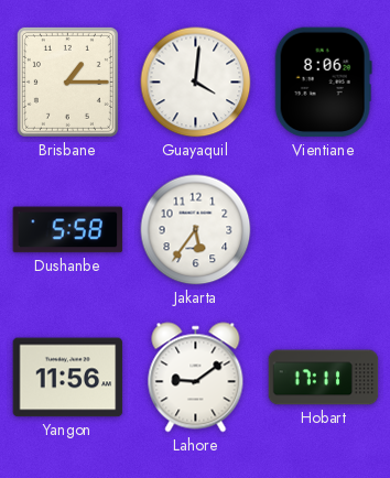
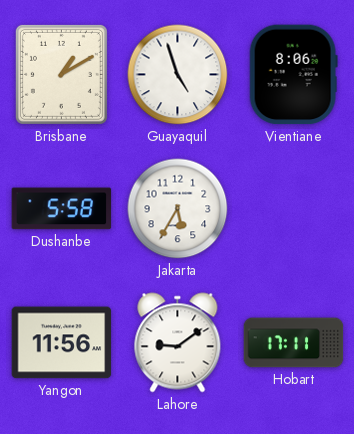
Brisbane: 1:15 -> 1:10
Guayaquil: 4:01 -> 4:57
Jakarta: 5:36 -> 5:35
